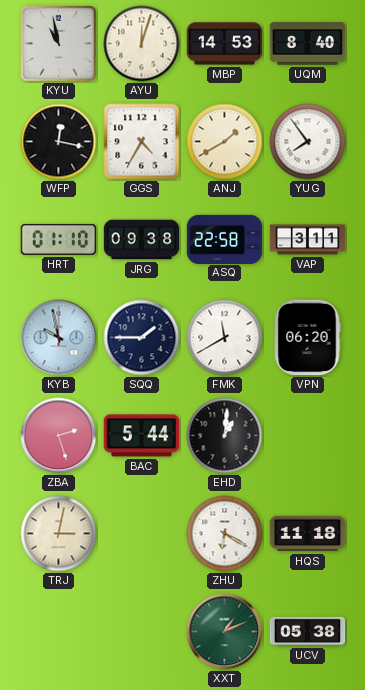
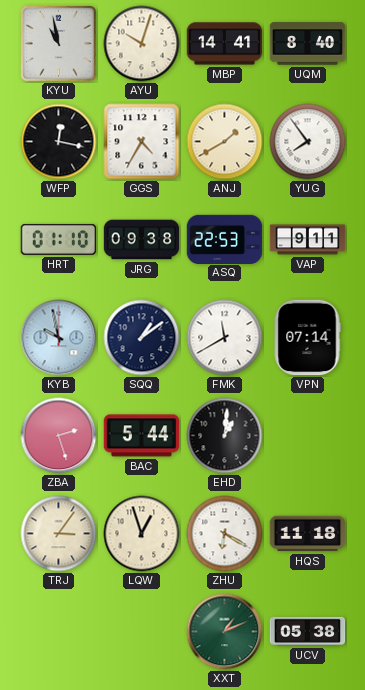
AYU: 12:03 -> 10:03
MBP: 14:53 -> 14:41
ASQ: 22:58 -> 22:53
VAP: 3:11 -> 9:11
SQQ: 1:45 -> 1:09
VPN: 06:20 -> 07:14
TRJ: 3:02 -> 3:06
LQW: none -> 12:57
